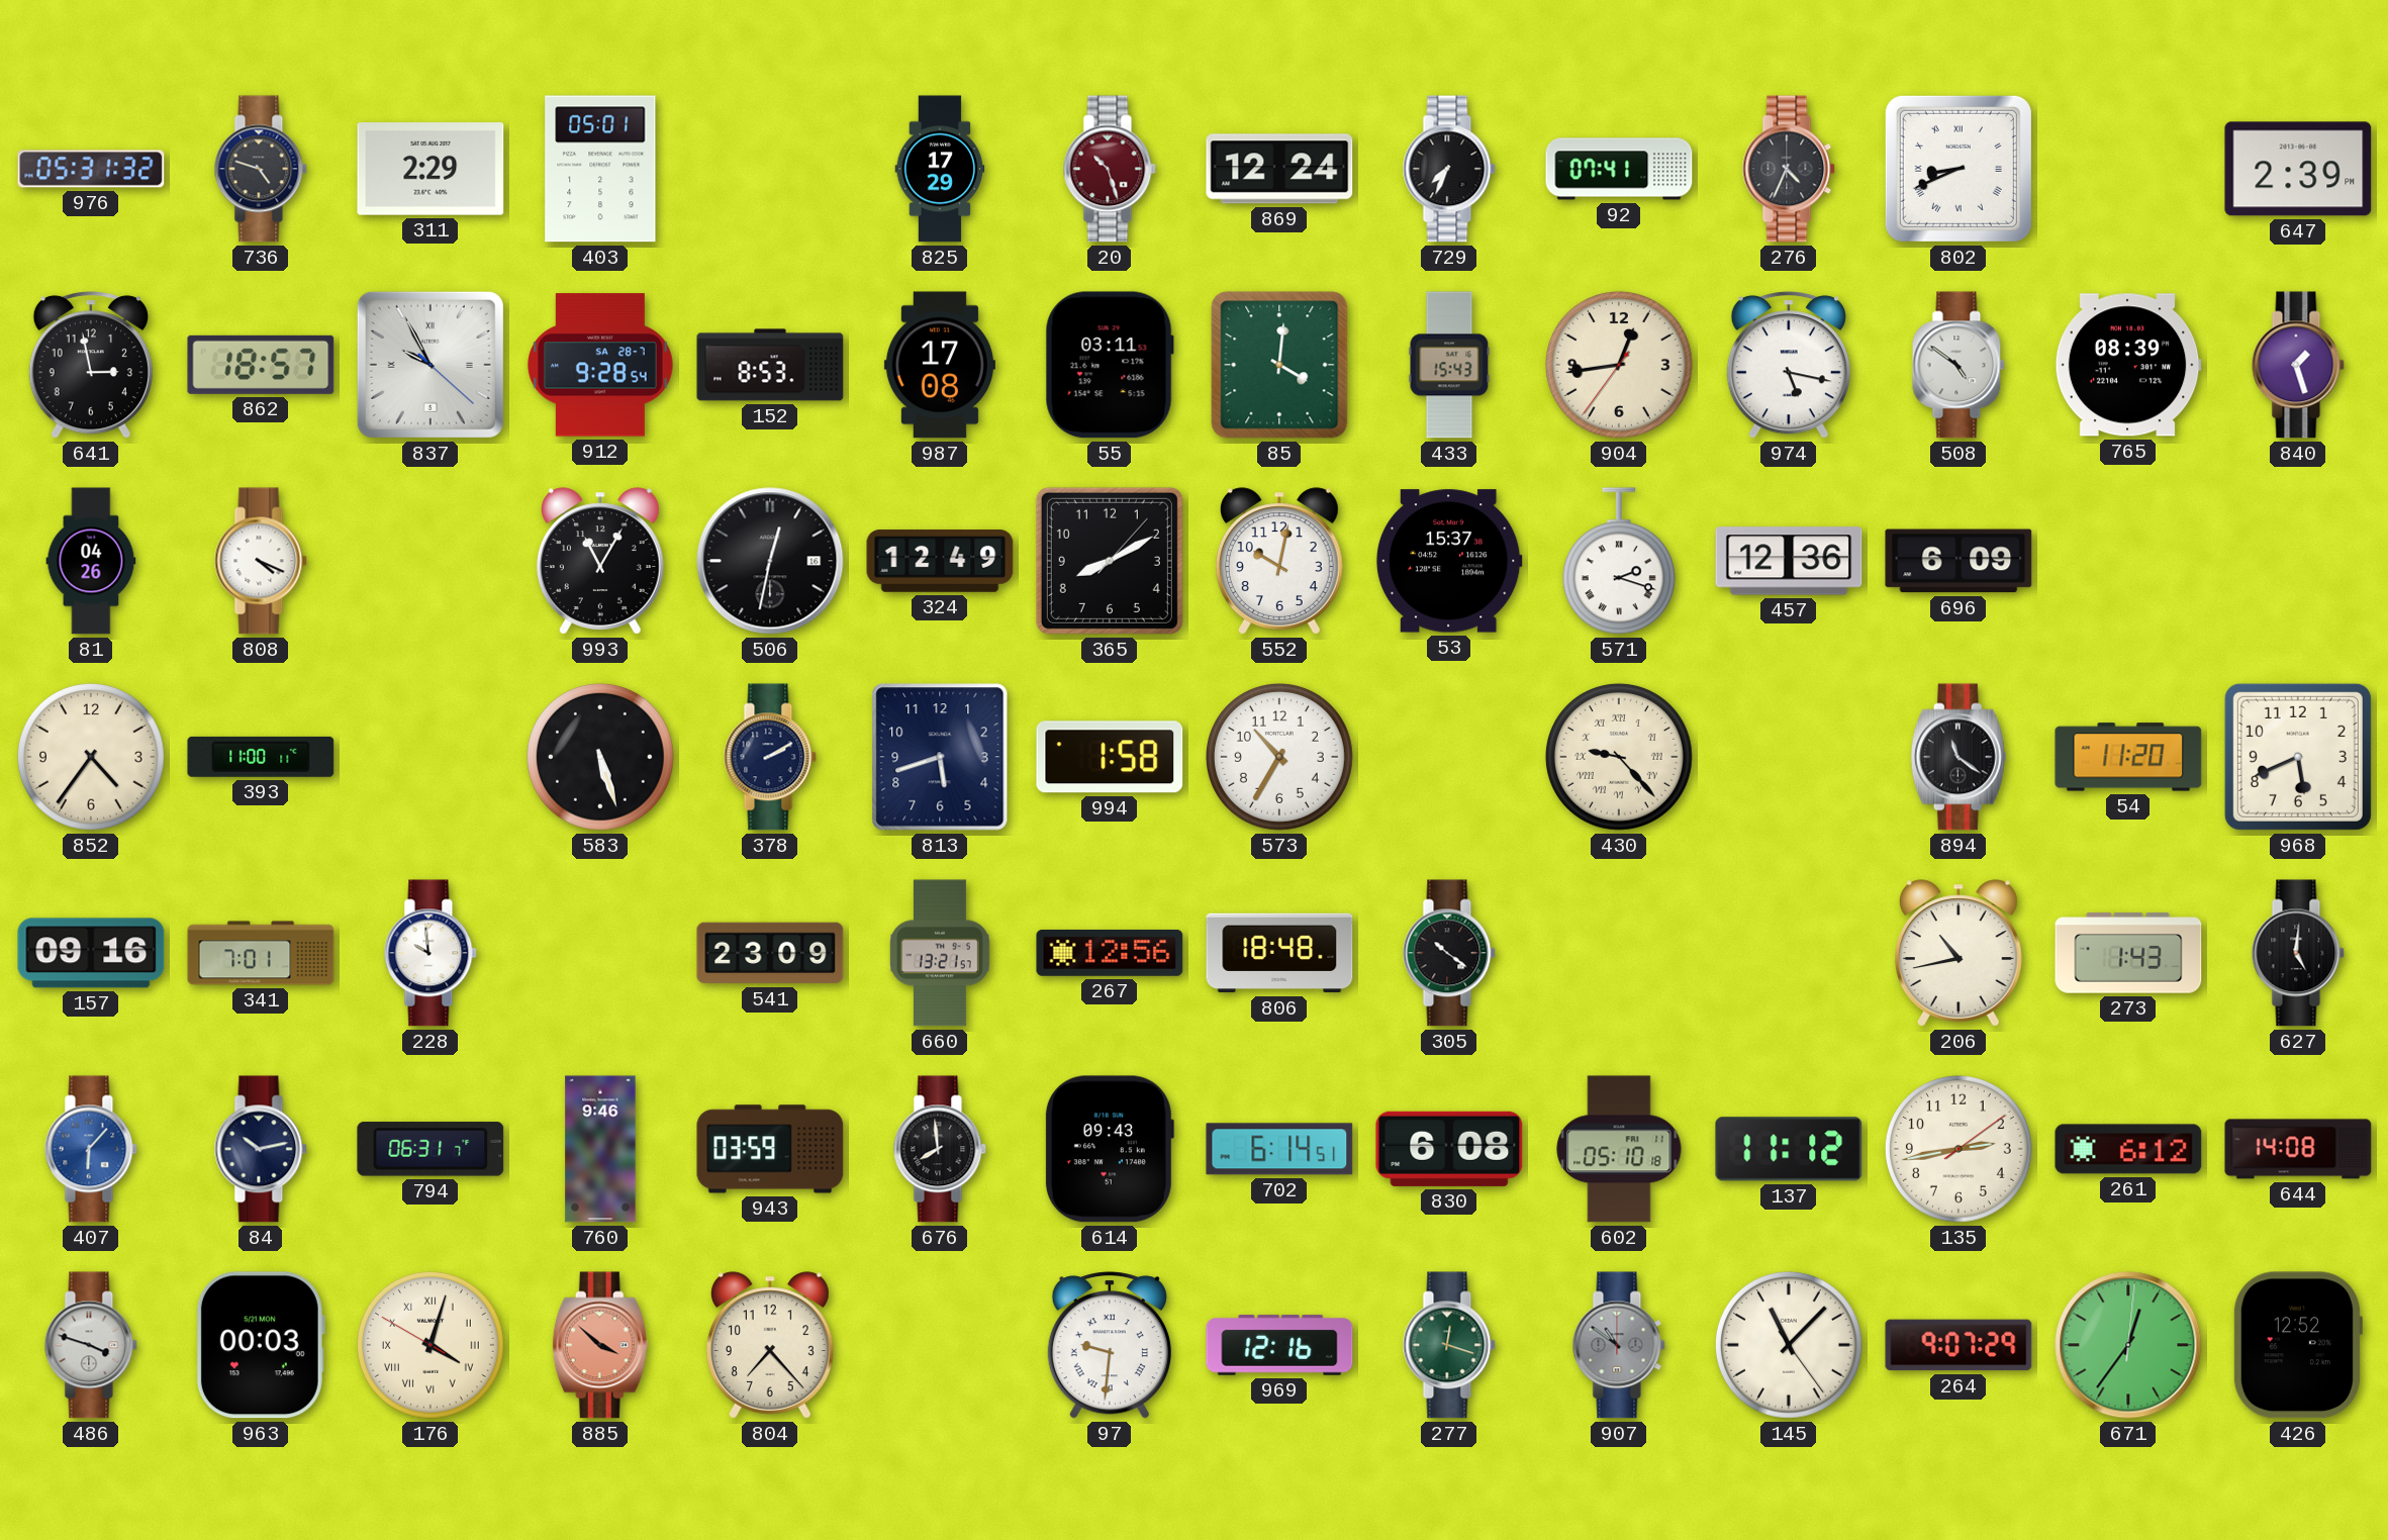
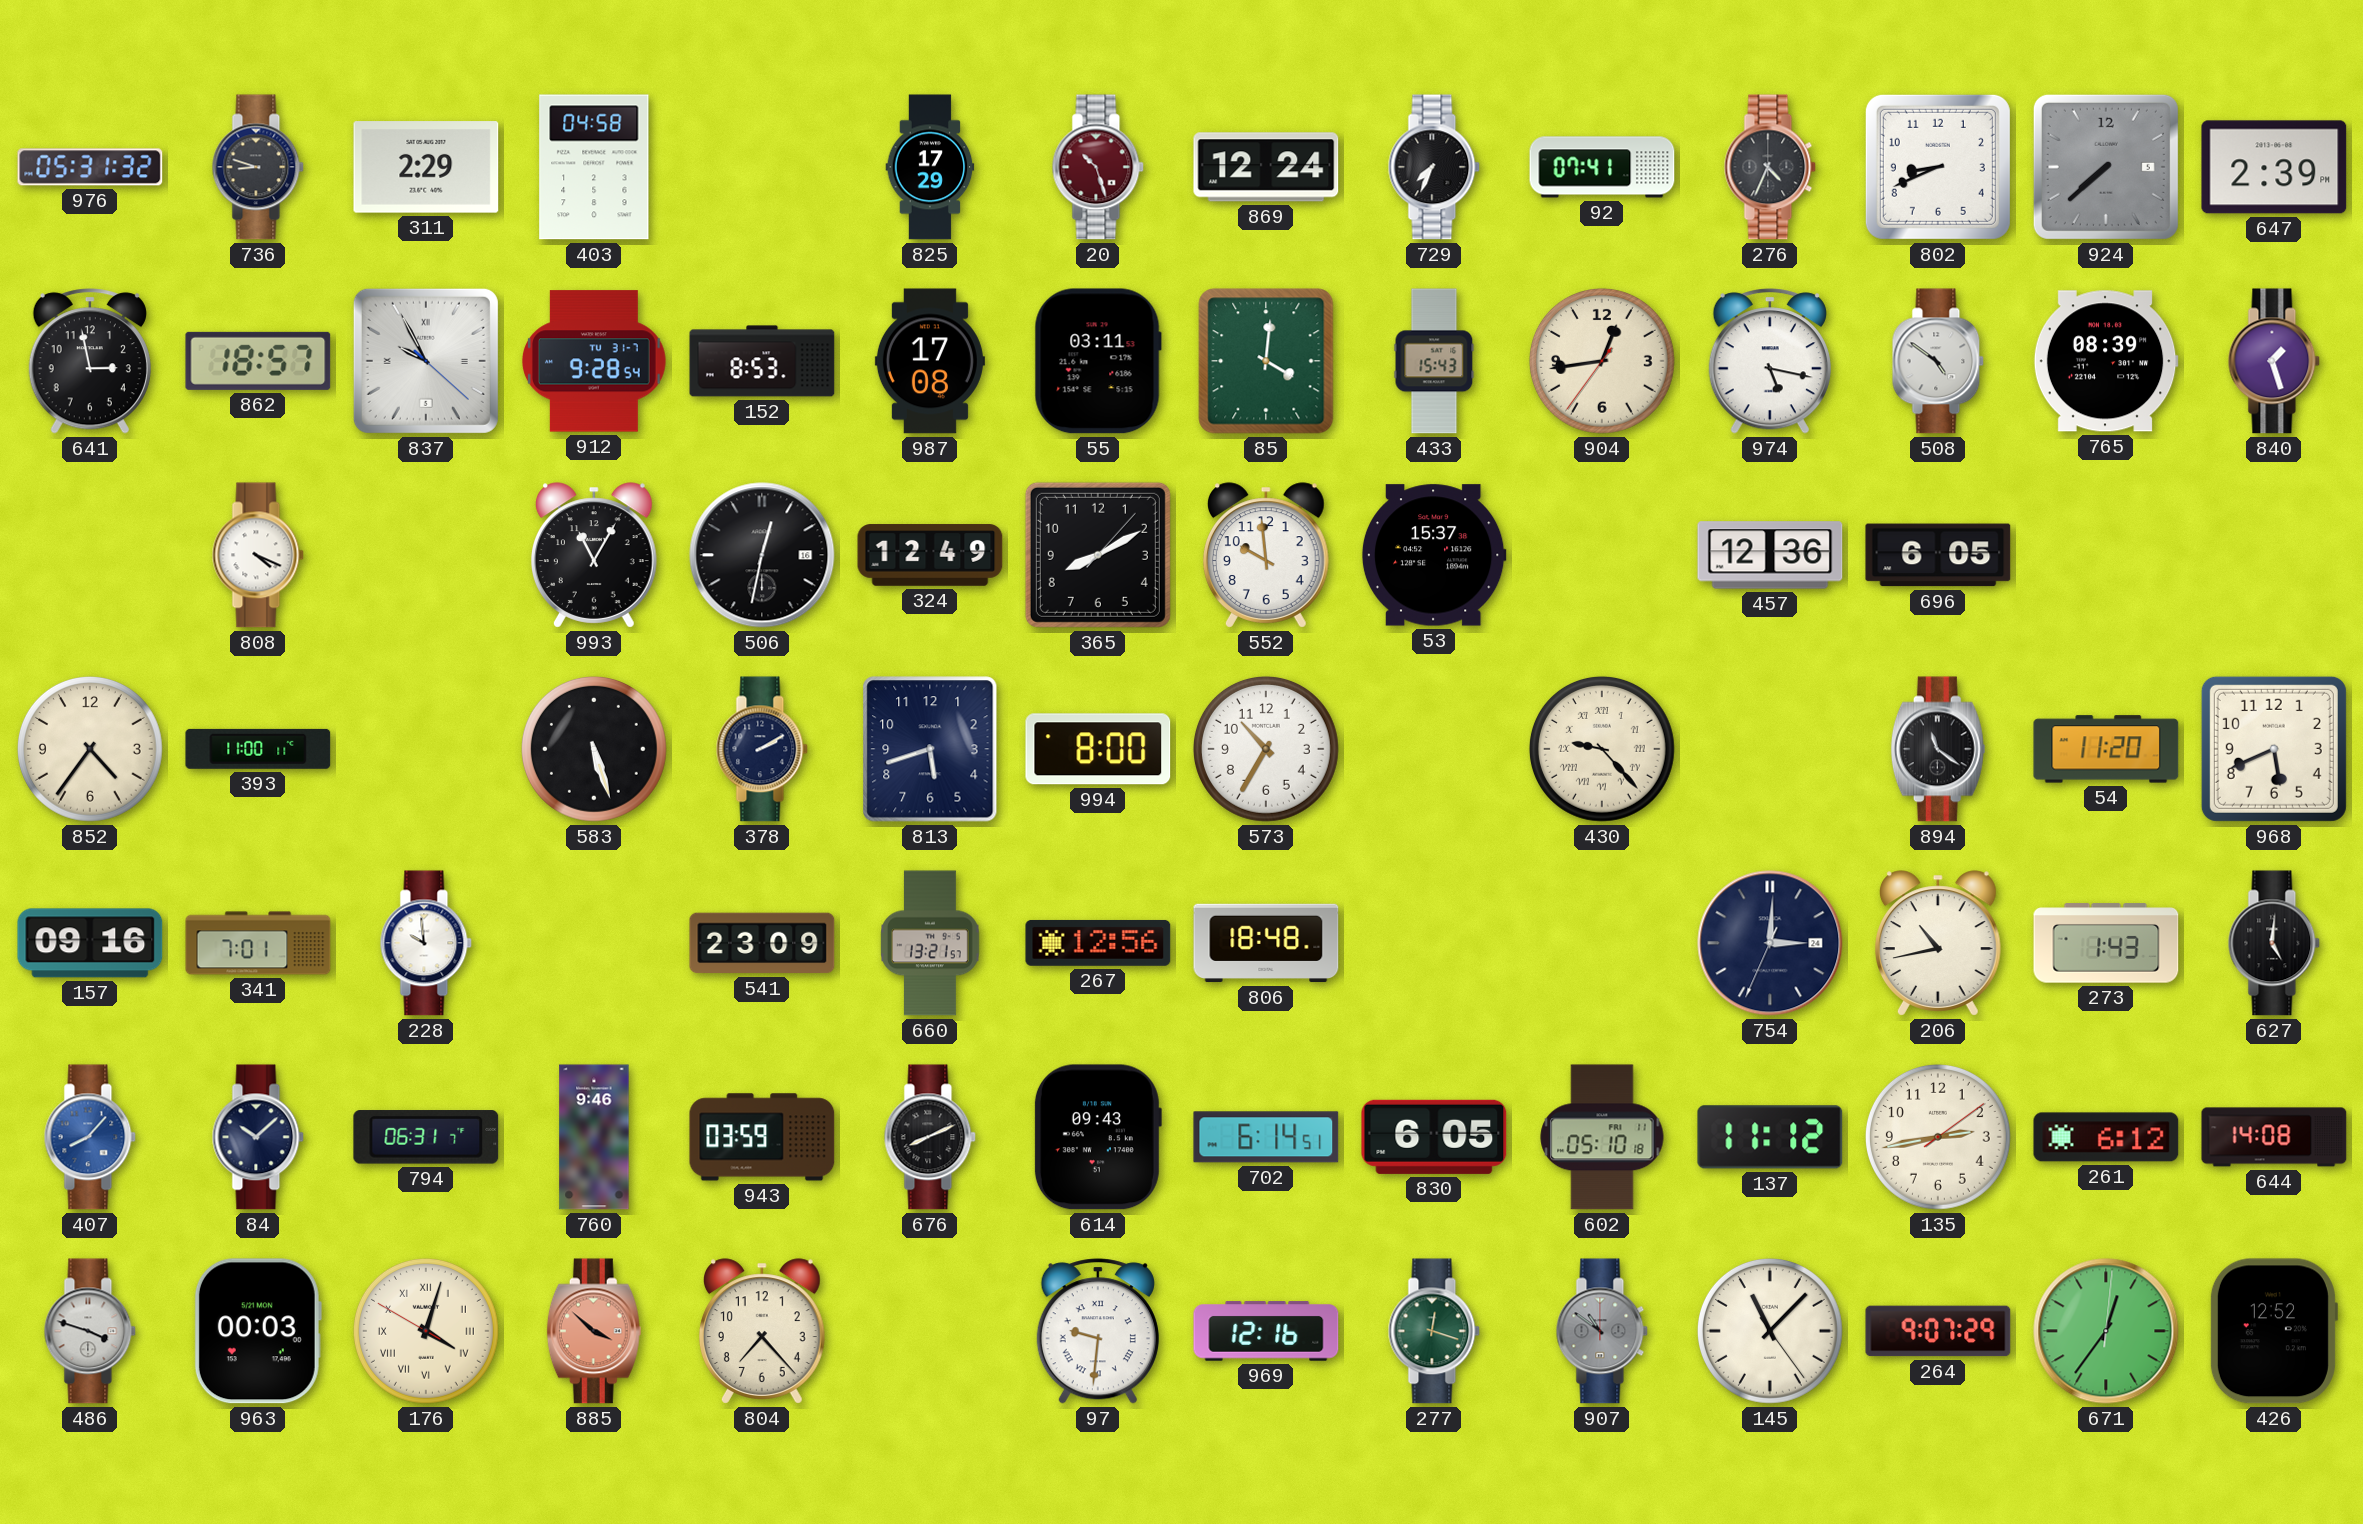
736: 4:48 -> 8:48
403: 05:01 -> 04:58
802 numerals: Roman -> Arabic
924: none -> 7:38
912 date: SA 28-7 -> TU 31-7
81: 04:26 -> none
552: 10:02 -> 9:59
571: 2:18 -> none
696: 6:09 -> 6:05
994: 1:58 -> 8:00
305: 10:21 -> none
754: none -> 3:00
407: 6:07 -> 8:07
84: 10:13 -> 10:08
676: 7:59 -> 8:11
830: 6:08 -> 6:05
